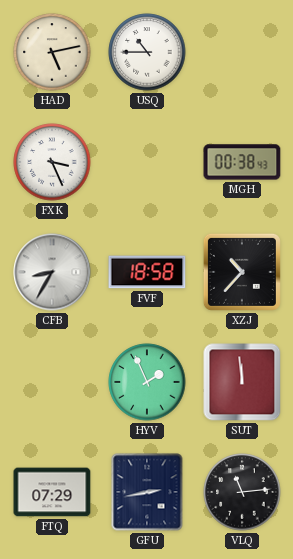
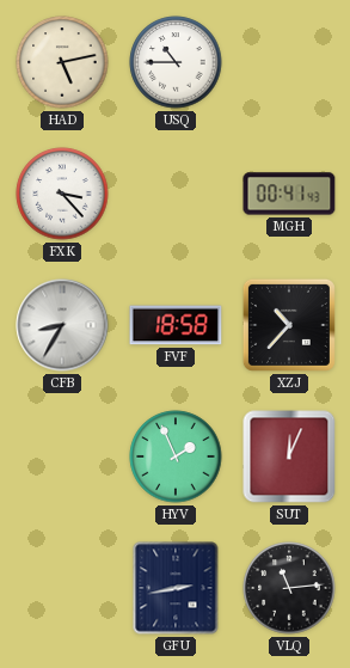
FXK: 3:26 -> 3:23
MGH: 00:38 -> 00:41
SUT: 11:59 -> 12:04
FTQ: 07:29 -> none
